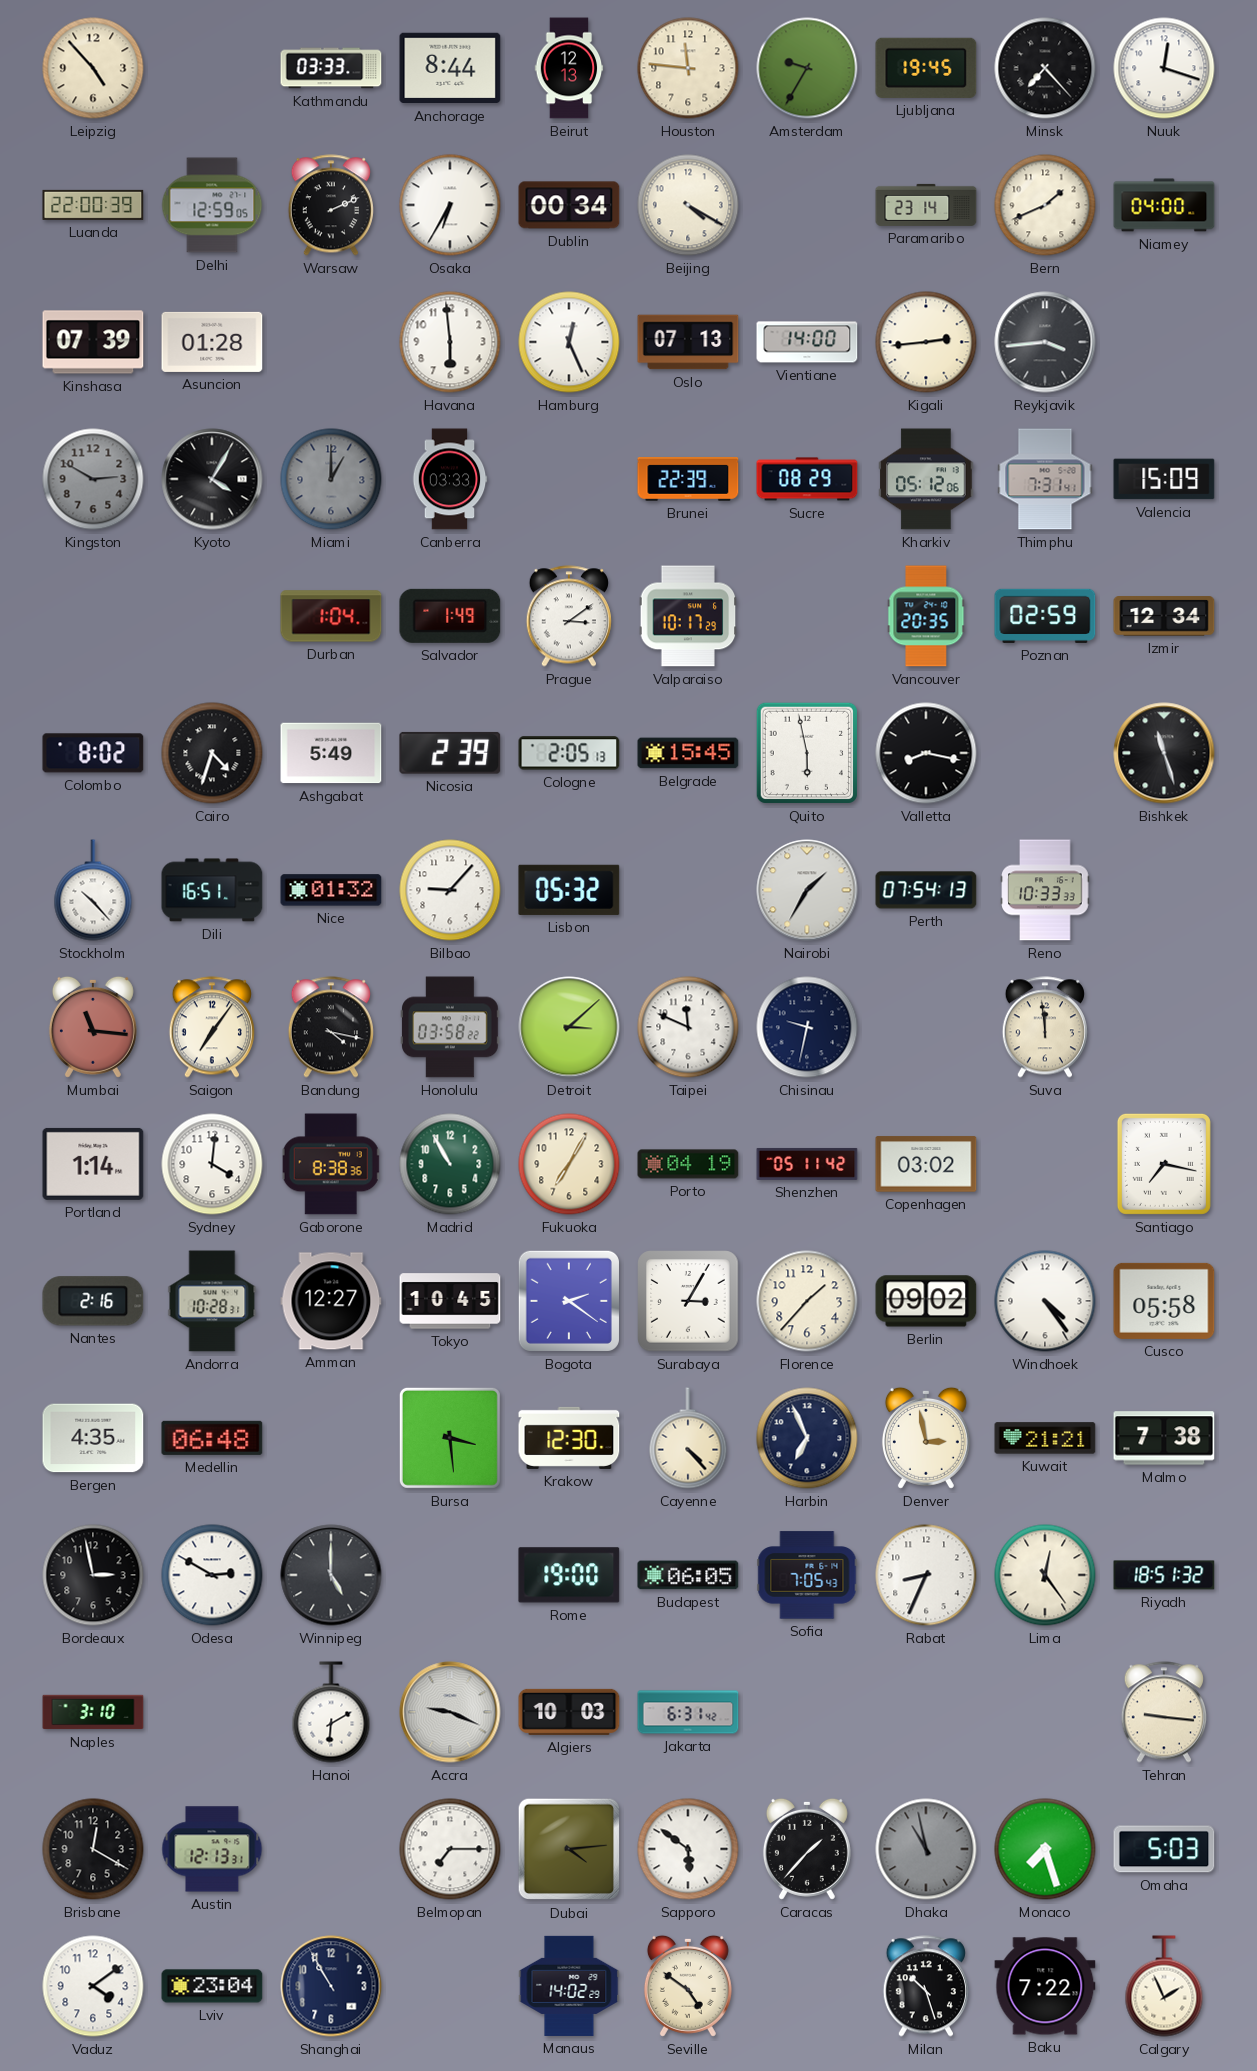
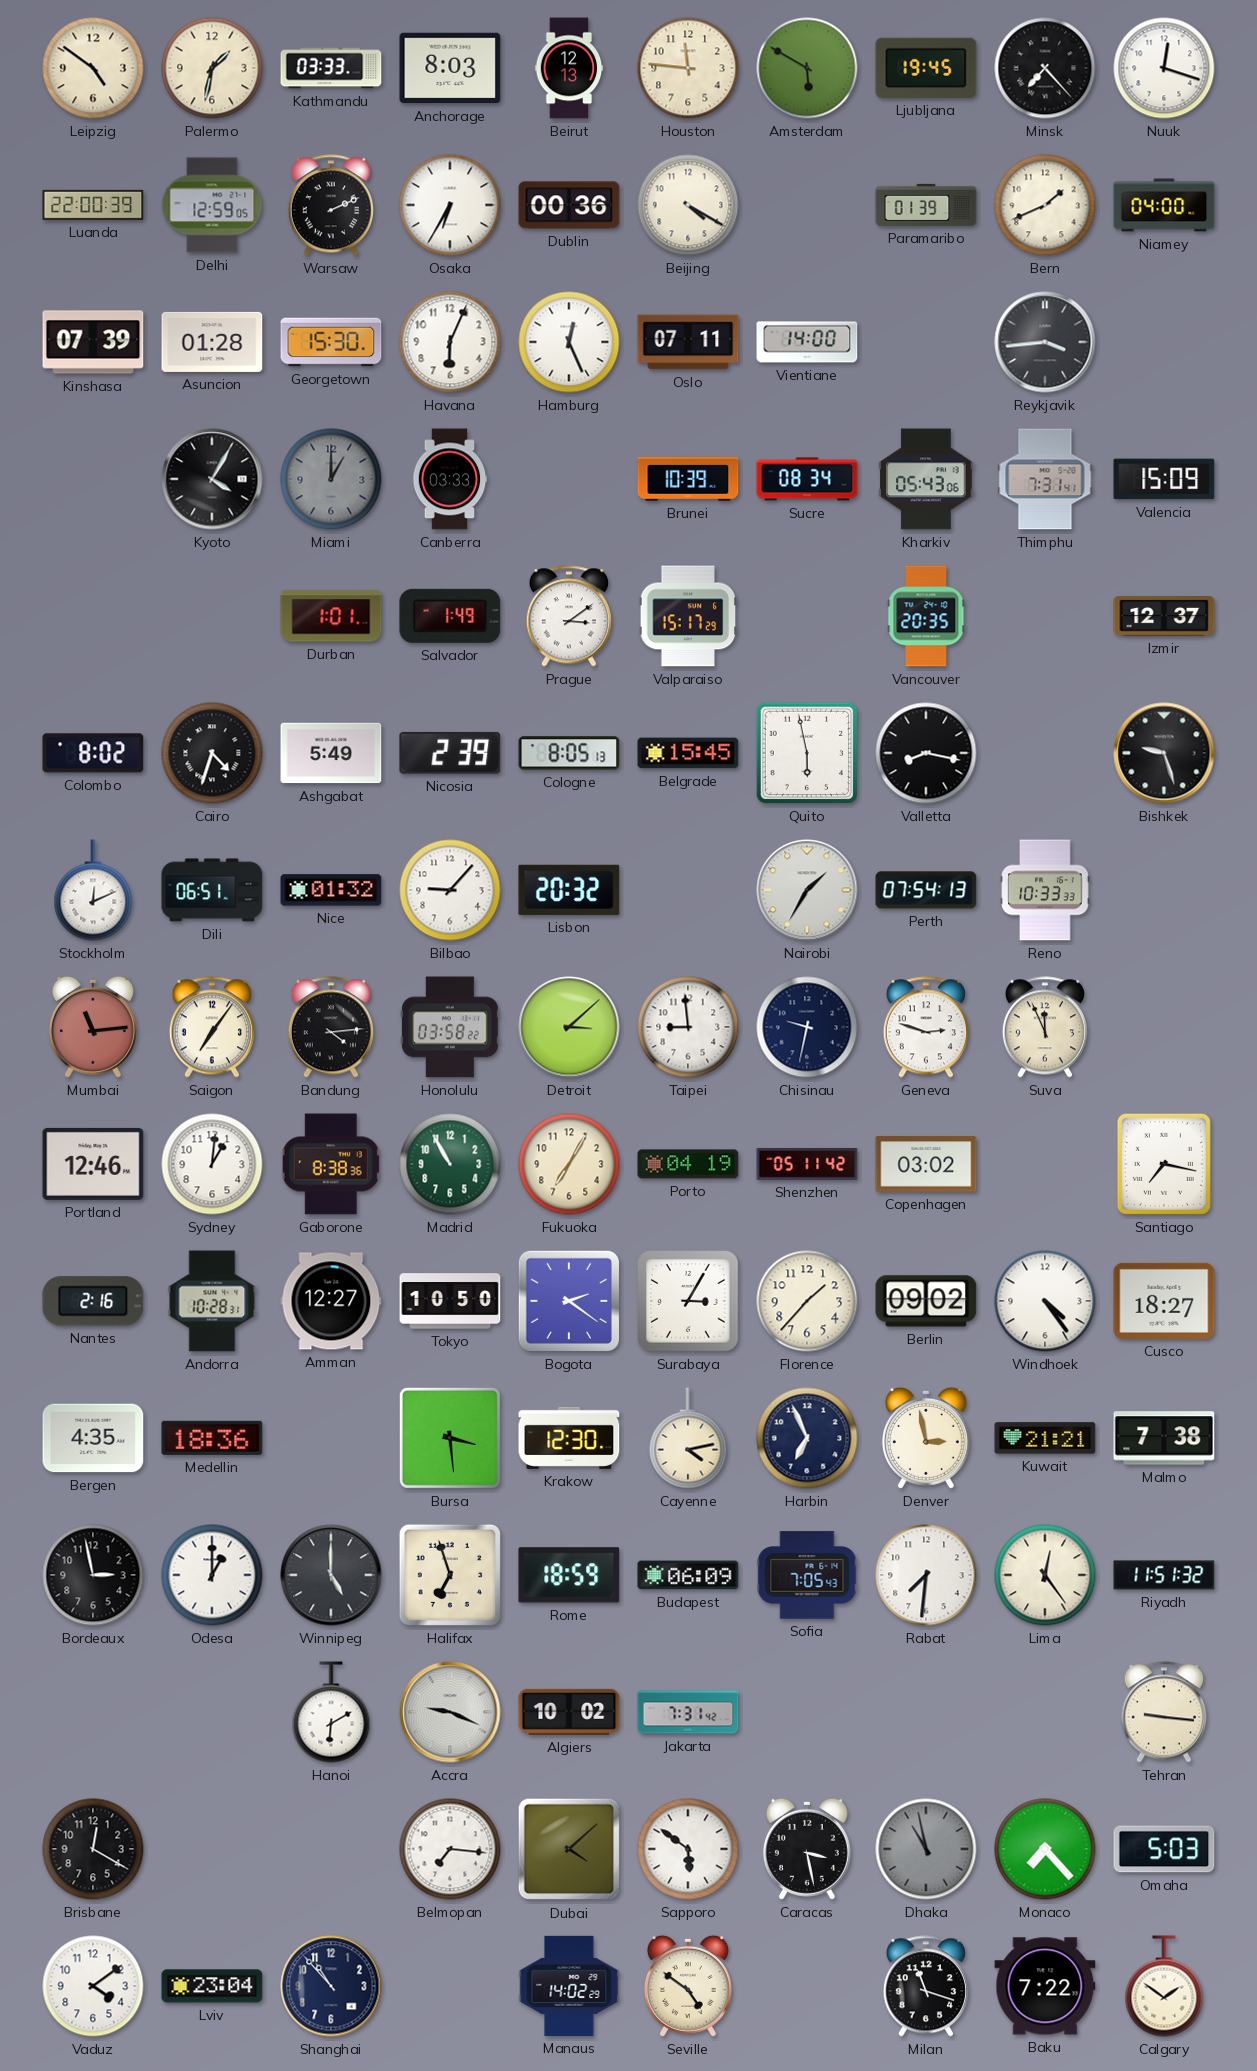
Leipzig: 4:53 -> 4:51
Palermo: none -> 1:32
Anchorage: 8:44 -> 8:03
Amsterdam: 9:35 -> 5:50
Dublin: 00:34 -> 00:36
Paramaribo: 23:14 -> 01:39
Georgetown: none -> 15:30
Havana: 5:59 -> 6:04
Oslo: 07:13 -> 07:11
Kigali: 2:44 -> none
Kingston: 2:50 -> none
Brunei: 22:39 -> 10:39
Sucre: 08:29 -> 08:34
Kharkiv: 05:12 -> 05:43
Durban: 1:04 -> 1:01
Valparaiso: 10:17 -> 15:17
Poznan: 02:59 -> none
Izmir: 12:34 -> 12:37
Cologne: 2:05 -> 8:05
Bishkek: 11:27 -> 9:27
Stockholm: 10:23 -> 12:11
Dili: 16:51 -> 06:51
Lisbon: 05:32 -> 20:32
Mumbai: 11:16 -> 11:14
Bandung: 4:17 -> 4:14
Taipei: 11:49 -> 8:59
Geneva: none -> 2:48
Suva: 11:59 -> 11:56
Portland: 1:14 -> 12:46
Sydney: 4:01 -> 1:01
Tokyo: 10:45 -> 10:50
Cusco: 05:58 -> 18:27
Medellin: 06:48 -> 18:36
Cayenne: 4:23 -> 4:13
Odesa: 2:50 -> 1:00
Halifax: none -> 6:57
Rome: 19:00 -> 18:59
Budapest: 06:05 -> 06:09
Rabat: 8:34 -> 7:31
Riyadh: 18:51 -> 11:51
Naples: 3:10 -> none
Algiers: 10:03 -> 10:02
Jakarta: 6:31 -> 7:31
Austin: 12:13 -> none
Belmopan: 7:15 -> 7:16
Dubai: 4:14 -> 4:08
Caracas: 1:37 -> 3:28
Monaco: 7:27 -> 7:23
Shanghai: 10:55 -> 10:53
Milan: 10:27 -> 11:18
Calgary: 1:56 -> 1:51
